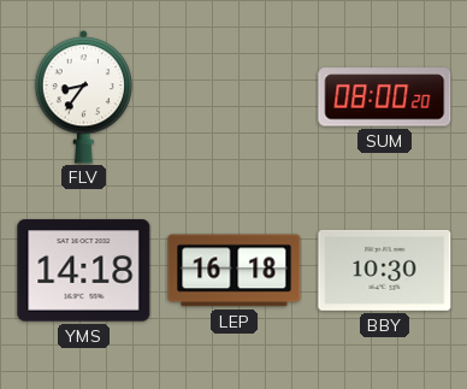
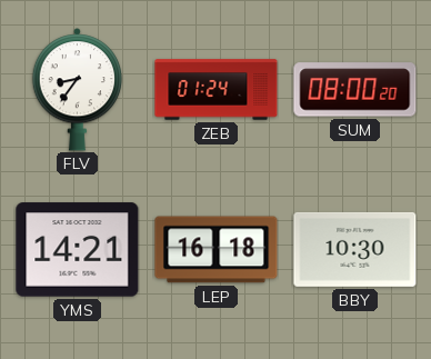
ZEB: none -> 01:24
YMS: 14:18 -> 14:21
